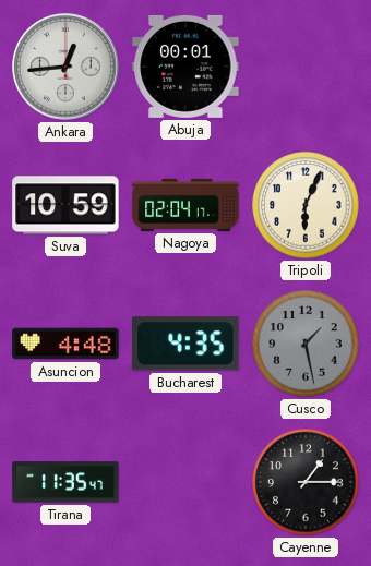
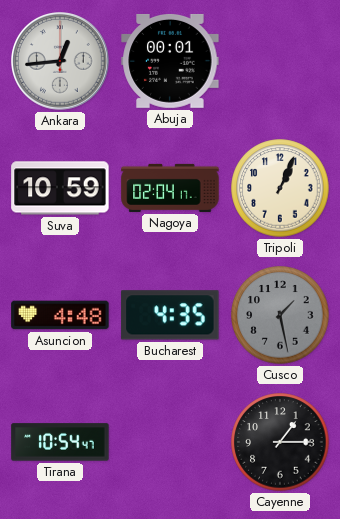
Tripoli: 6:04 -> 1:04
Tirana: 11:35 -> 10:54
